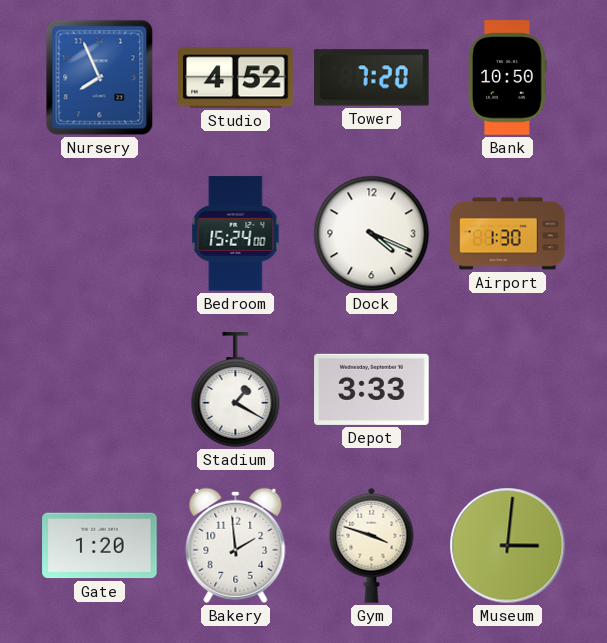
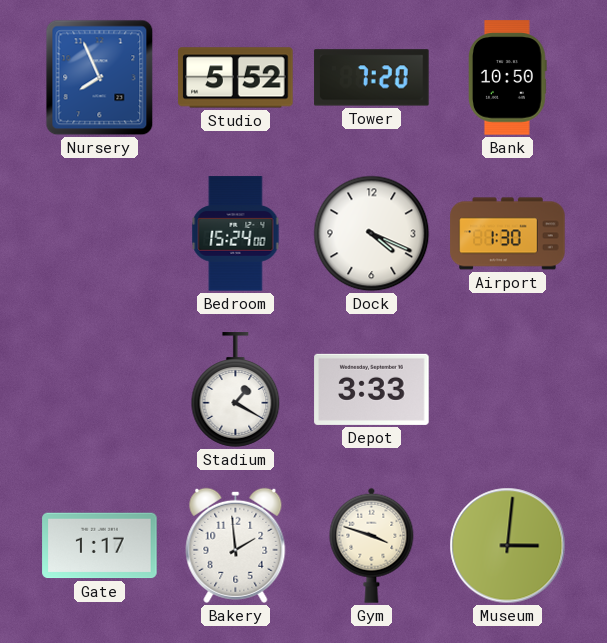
Studio: 4:52 -> 5:52
Gate: 1:20 -> 1:17
